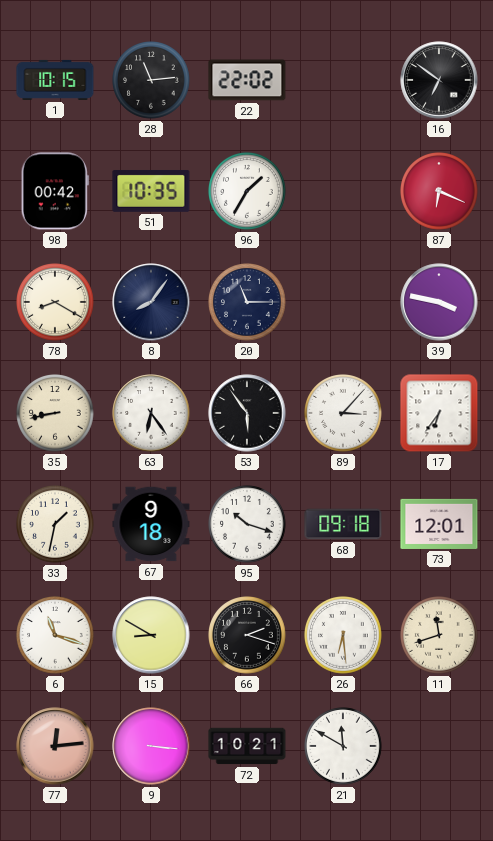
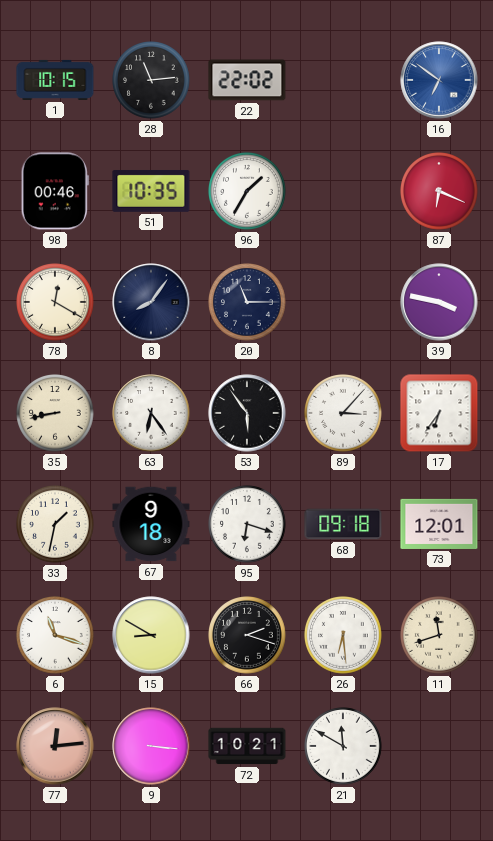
16 dial: black -> blue
98: 00:42 -> 00:46
78: 8:20 -> 12:20
95: 10:18 -> 6:18
